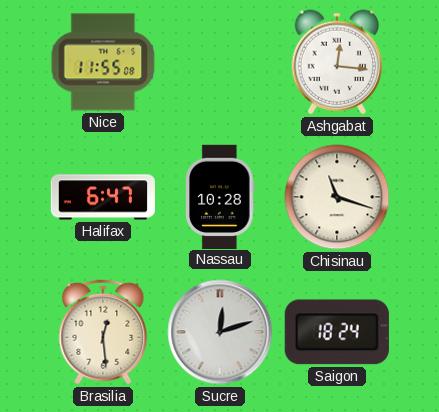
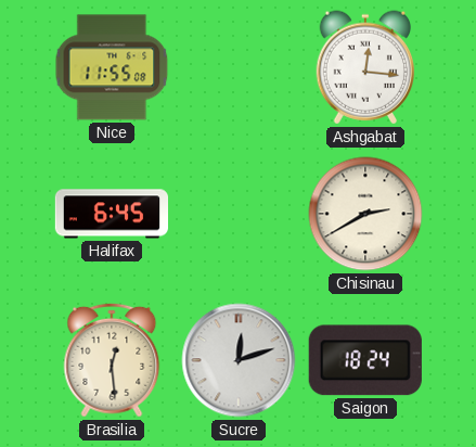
Halifax: 6:47 -> 6:45
Nassau: 10:28 -> none
Chisinau: 11:18 -> 2:40
